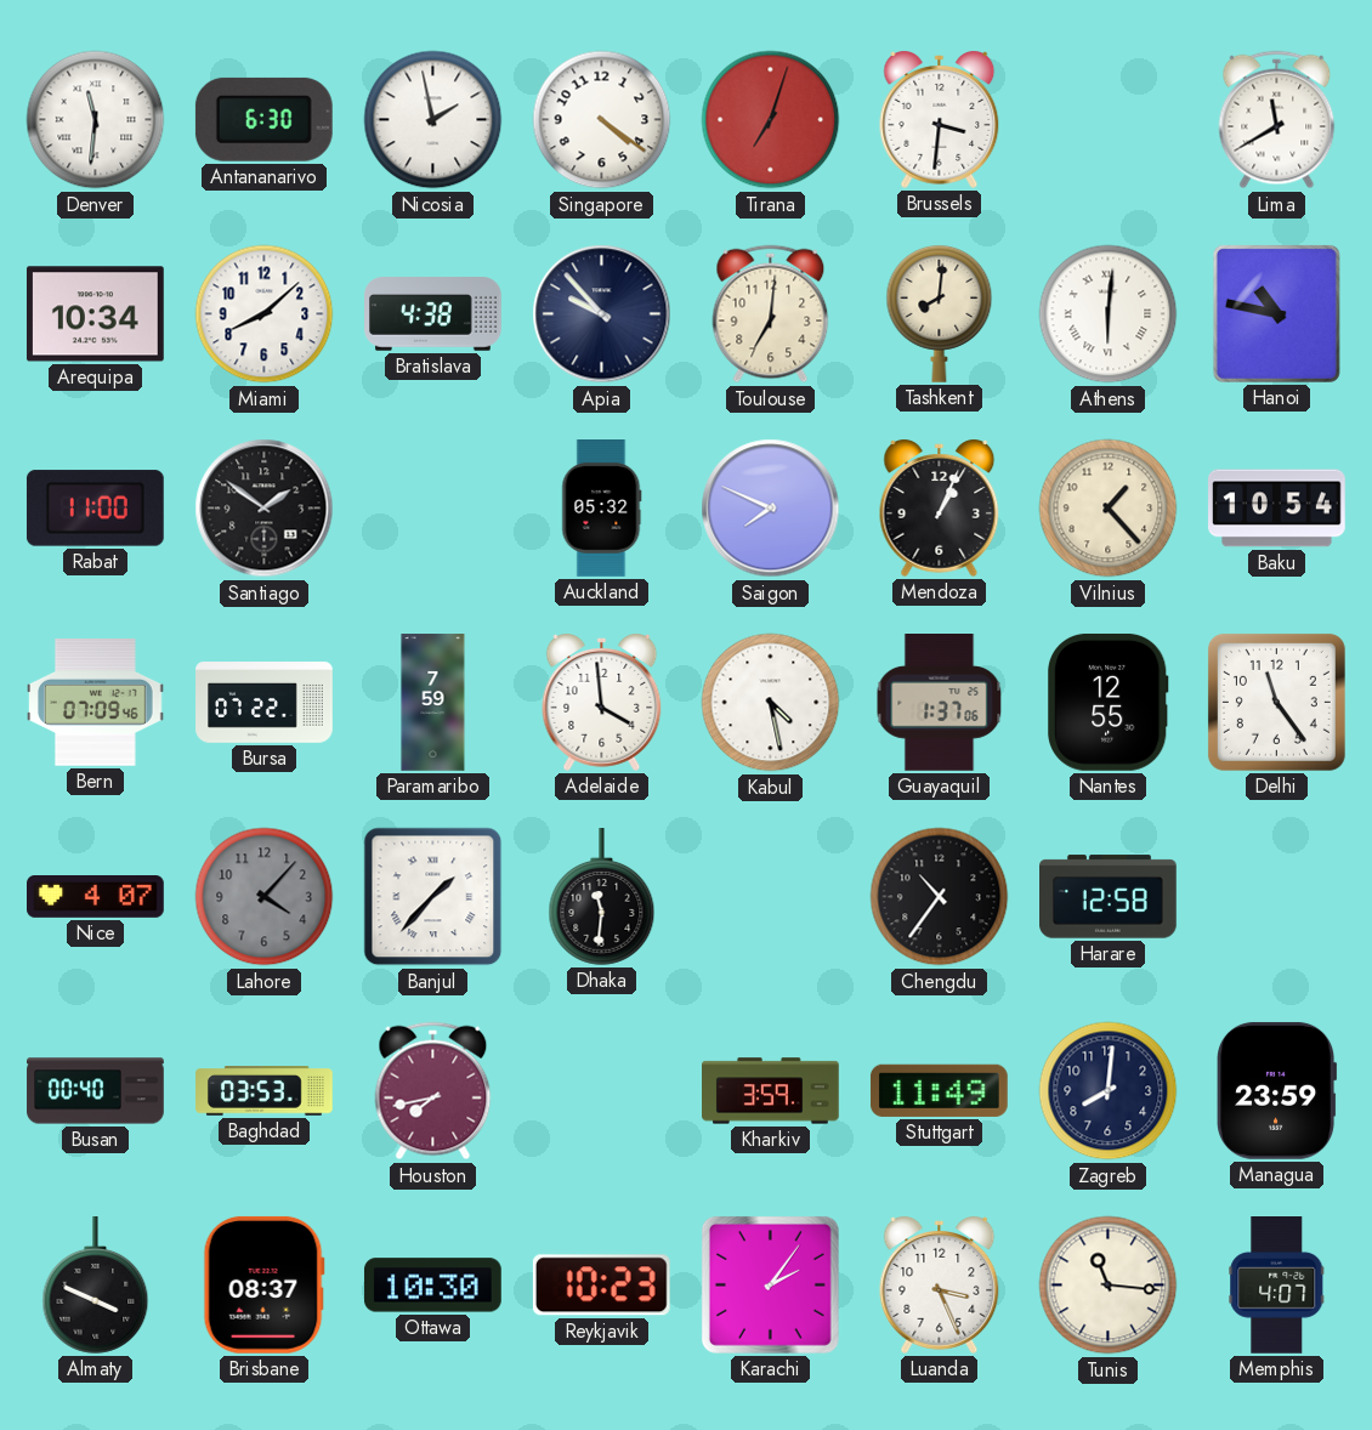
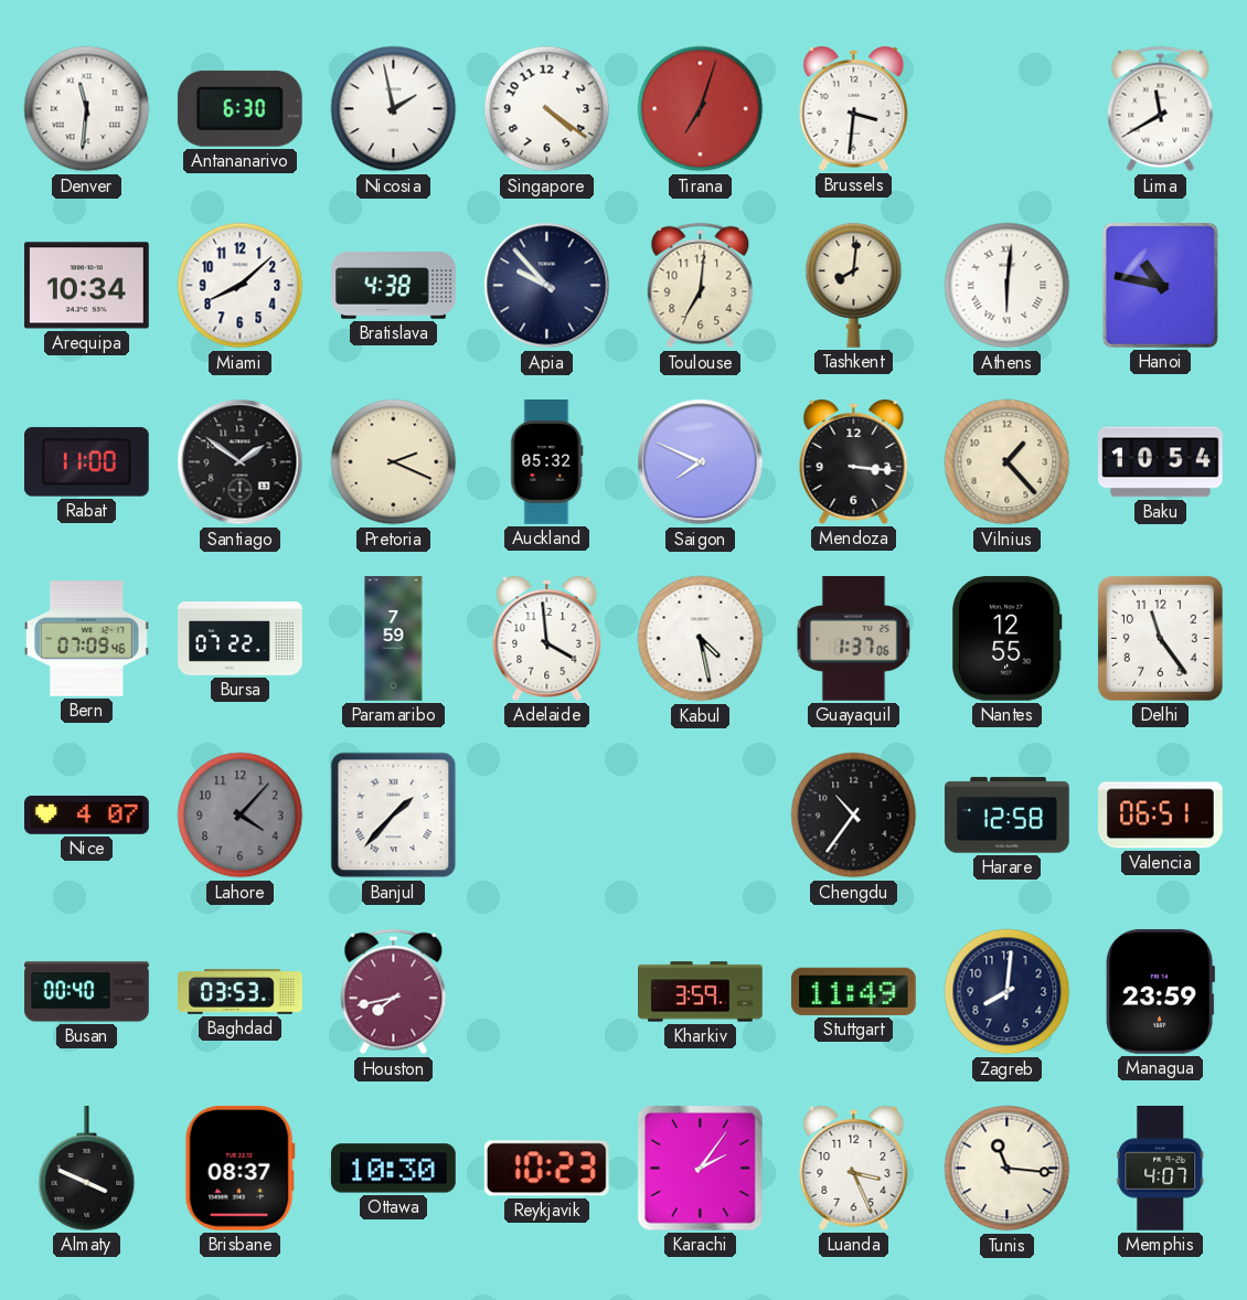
Pretoria: none -> 2:19
Mendoza: 1:04 -> 3:16
Dhaka: 11:31 -> none
Valencia: none -> 06:51
